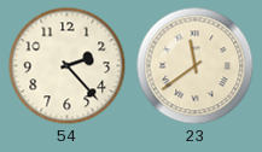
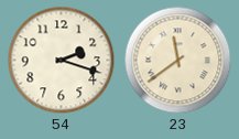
54: 2:23 -> 2:18
